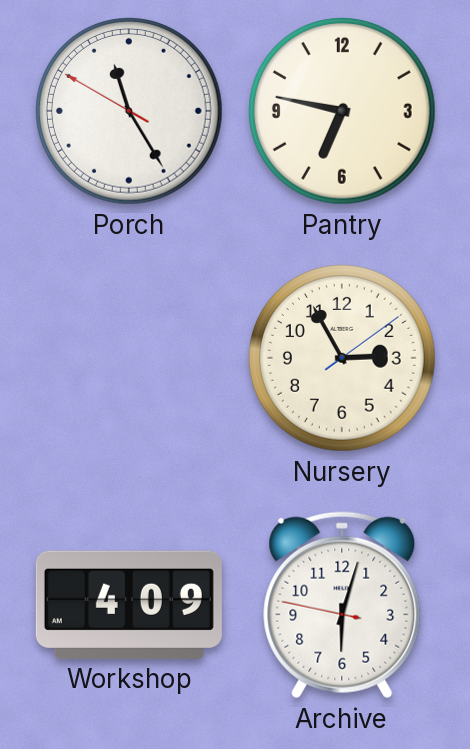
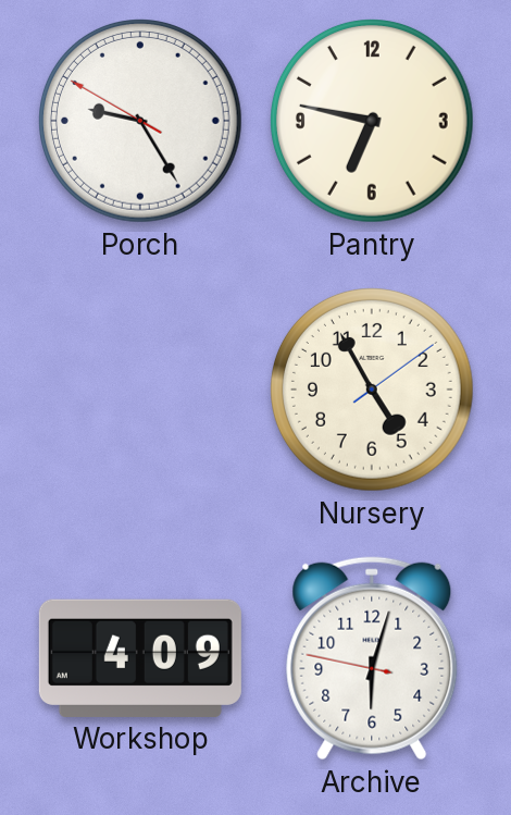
Porch: 11:24 -> 9:24
Nursery: 2:55 -> 4:55
